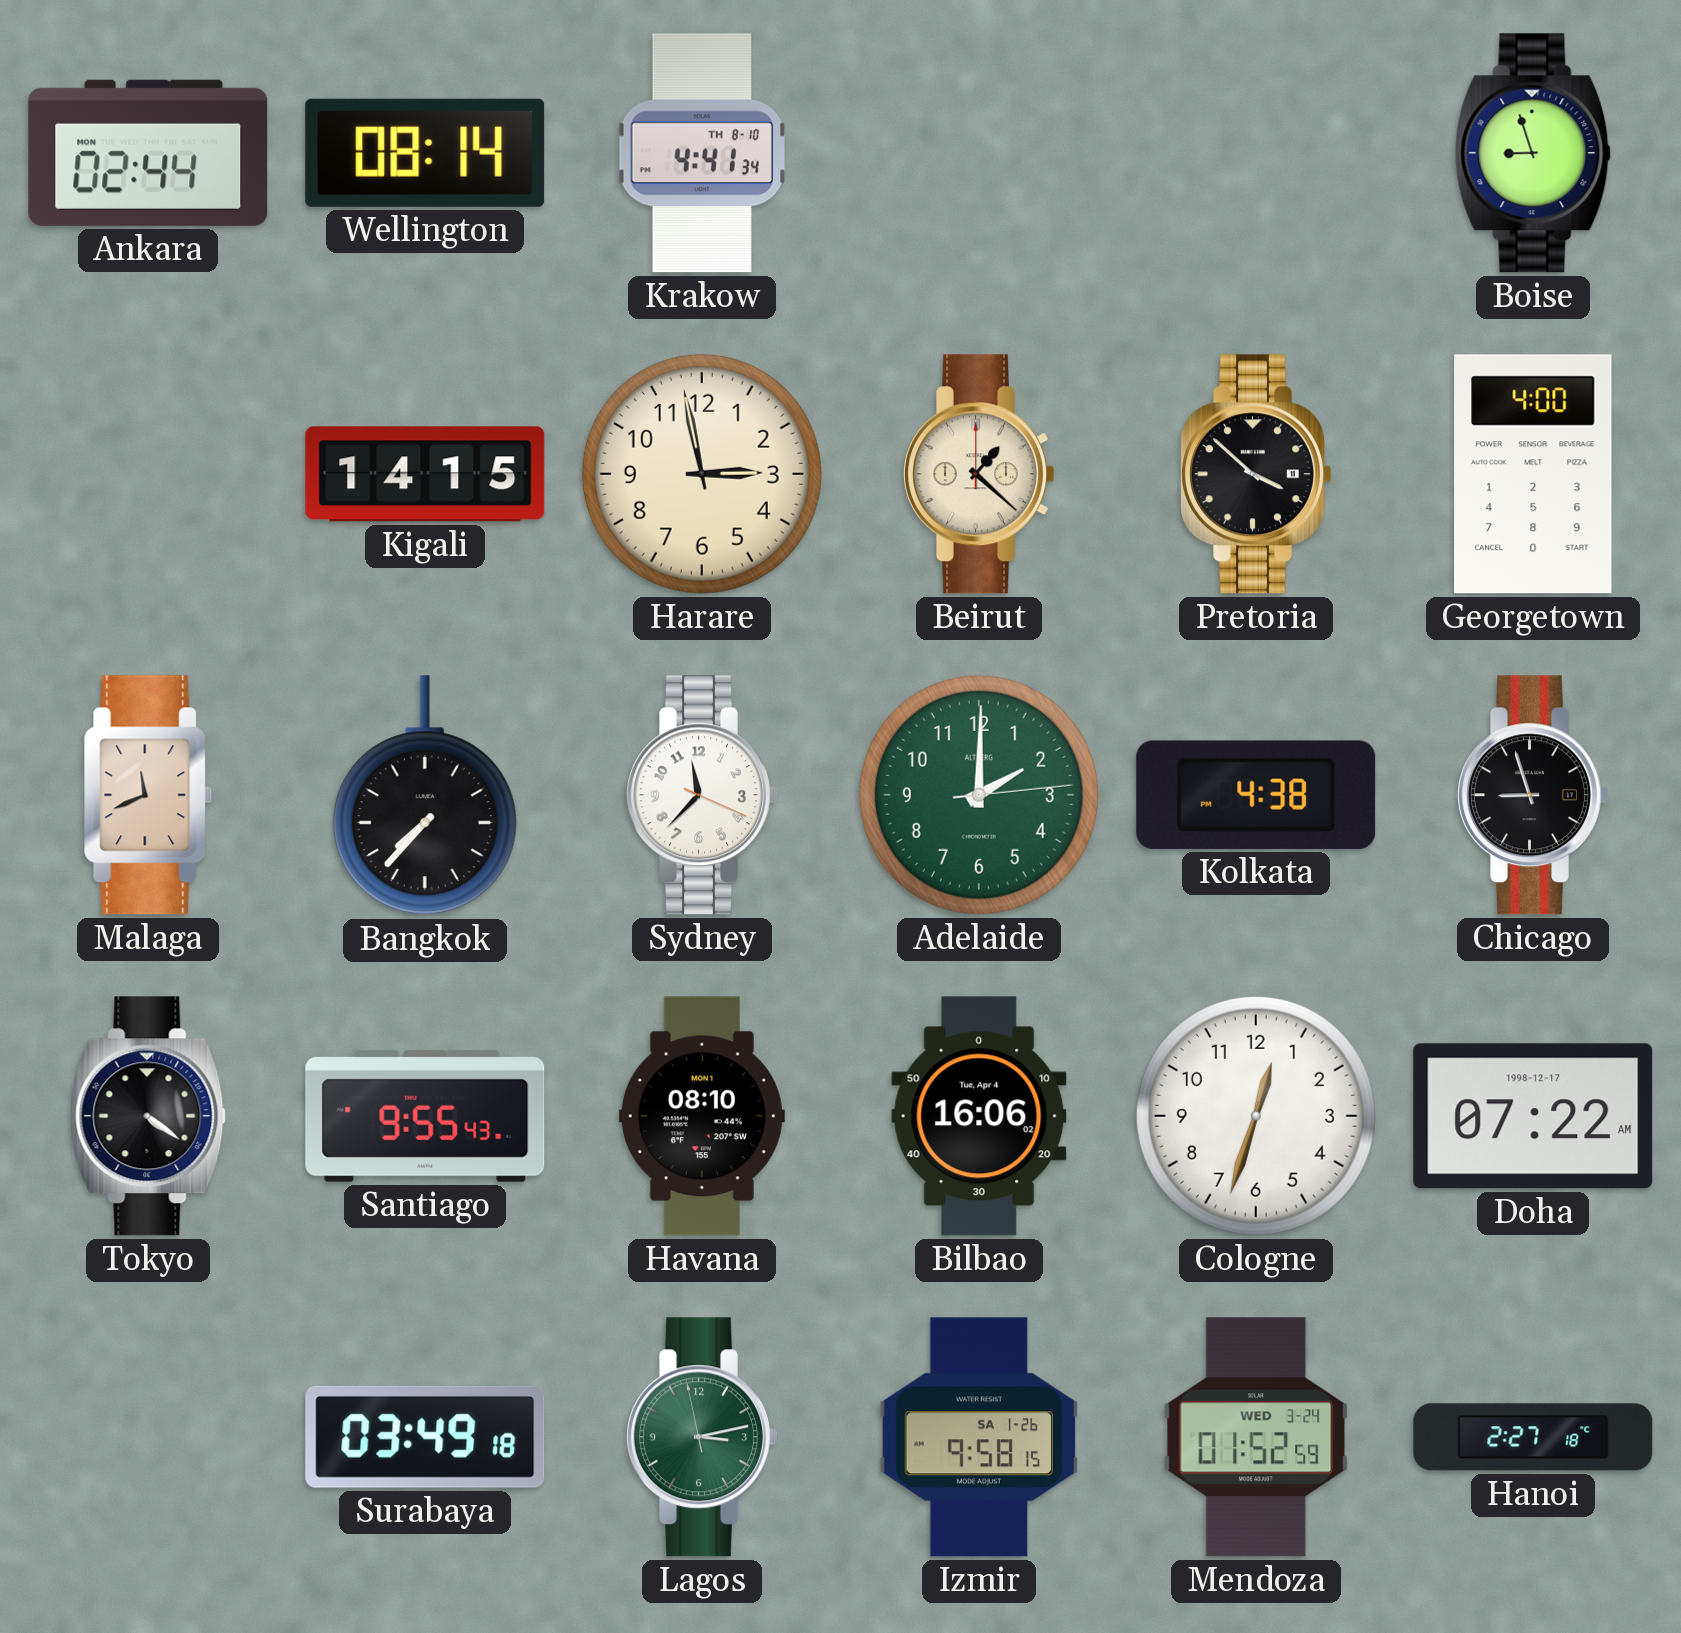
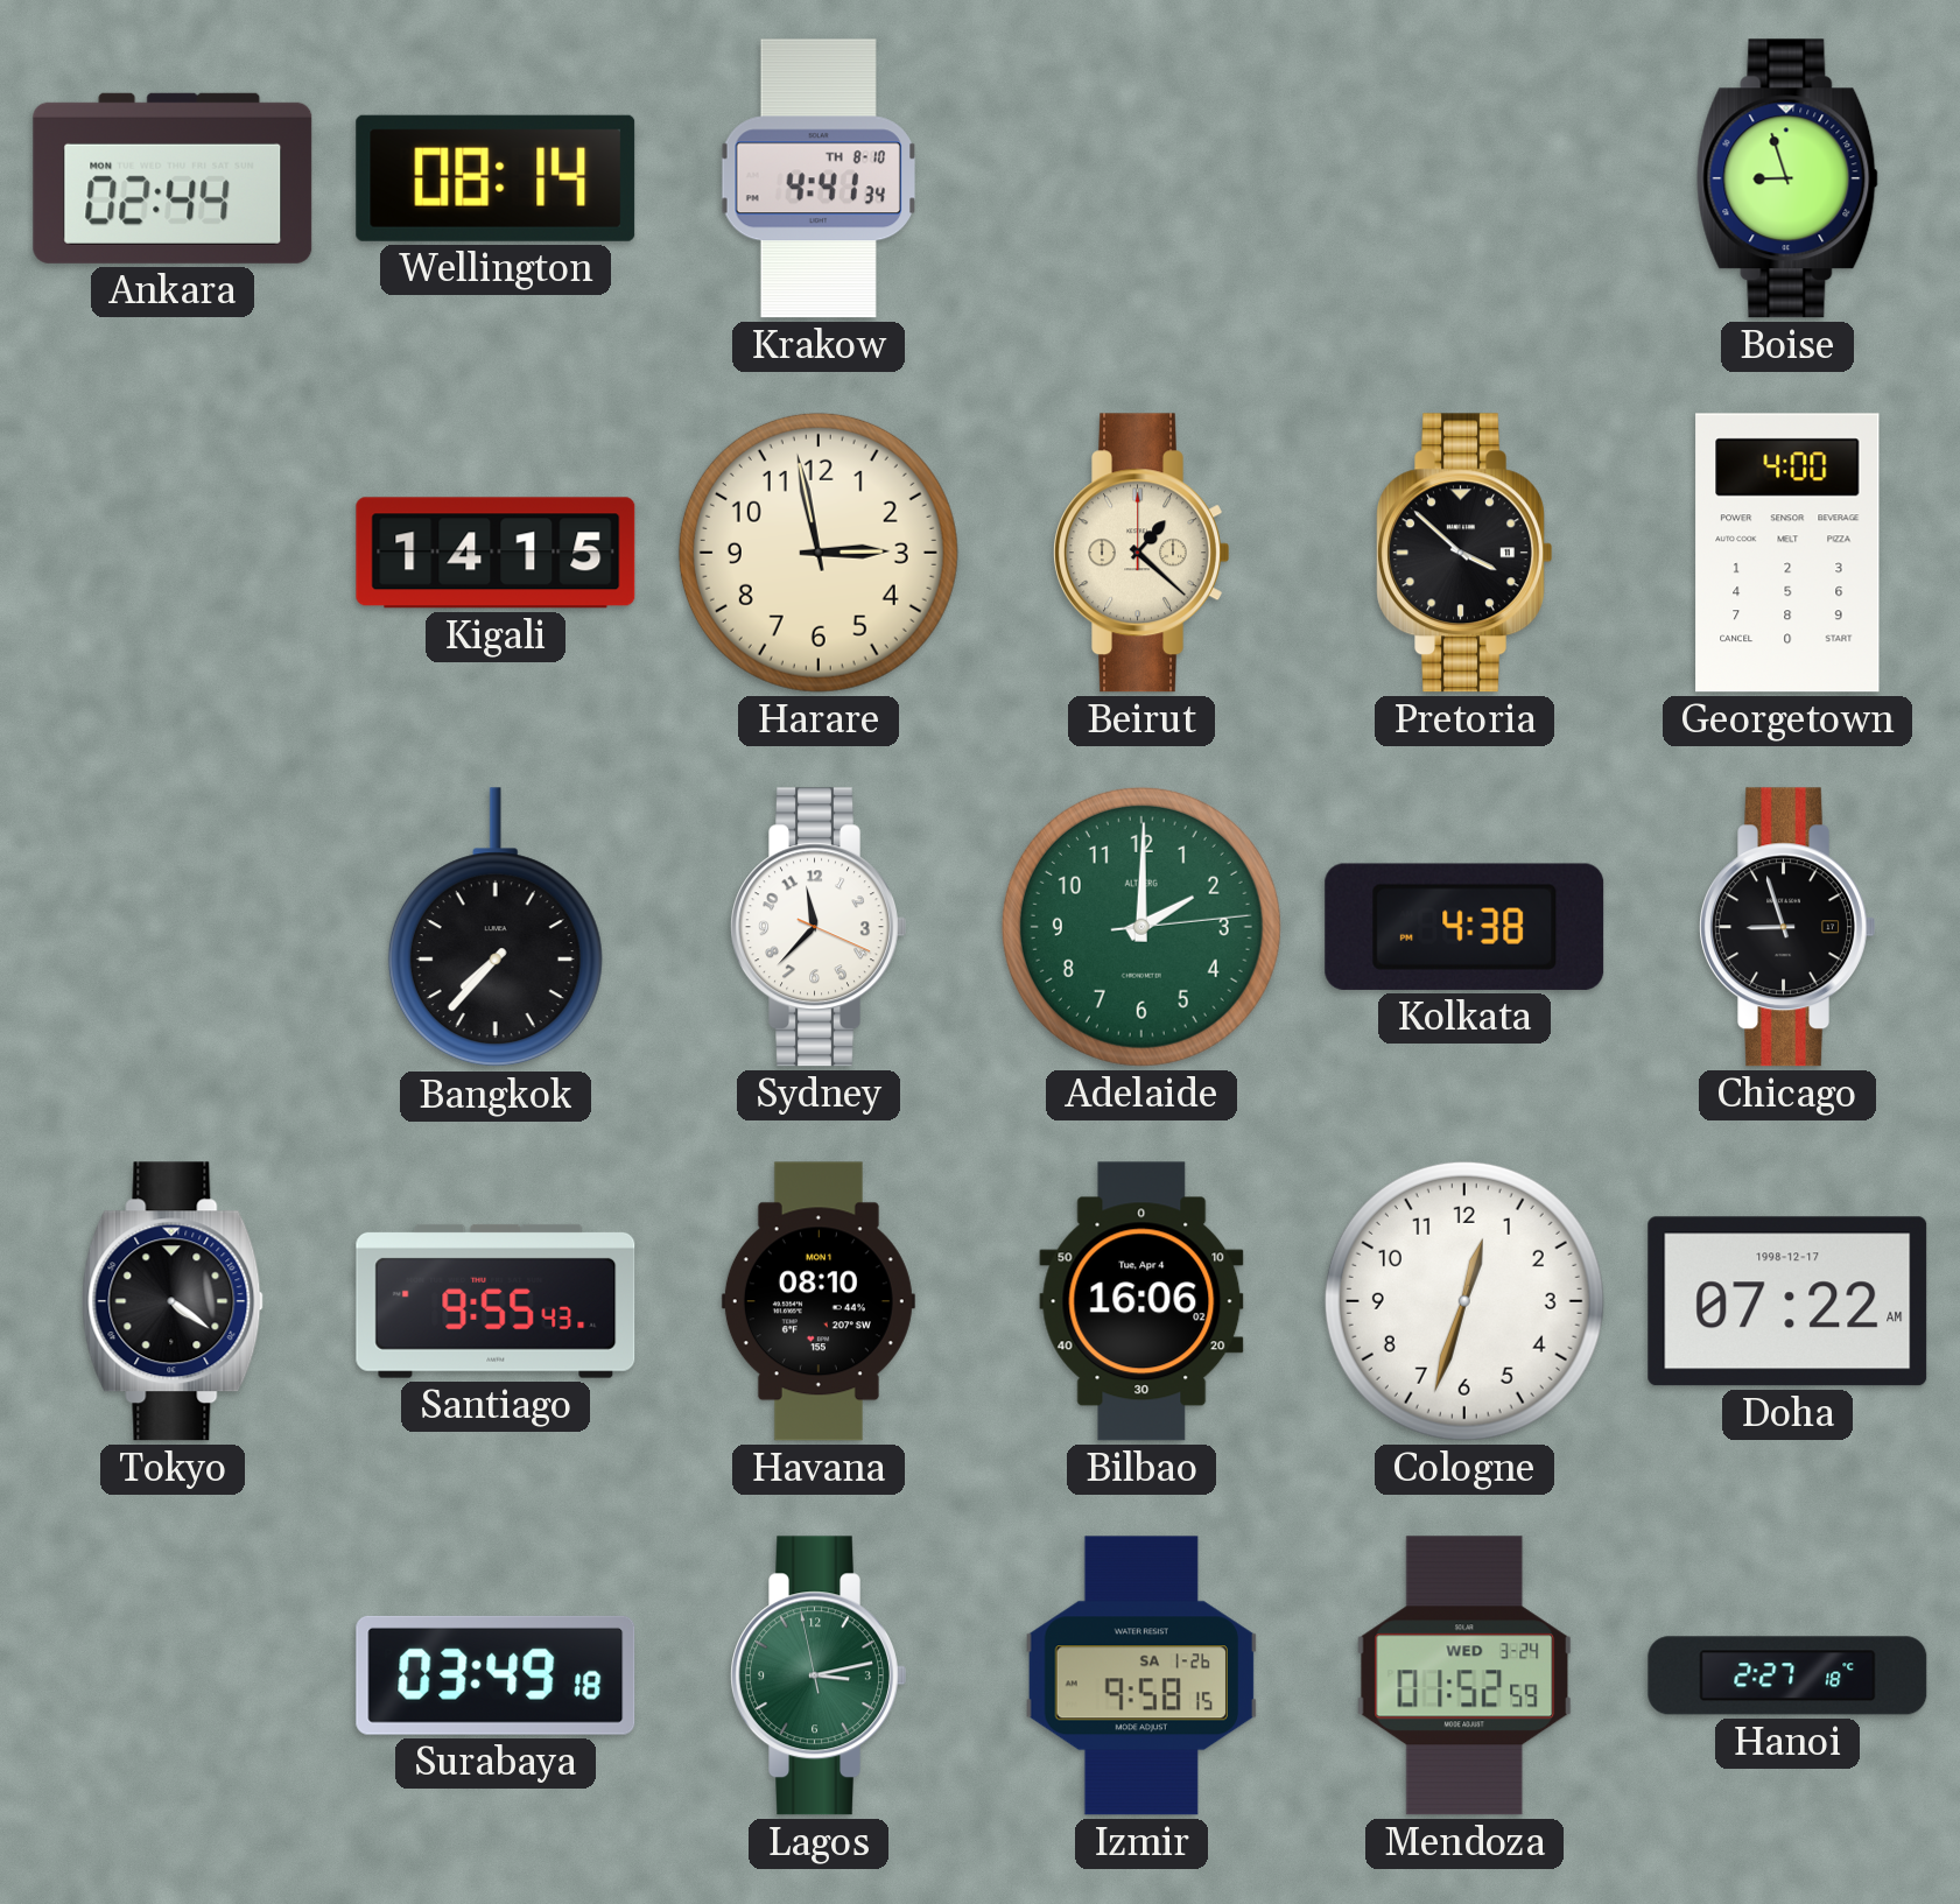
Malaga: 11:41 -> none
